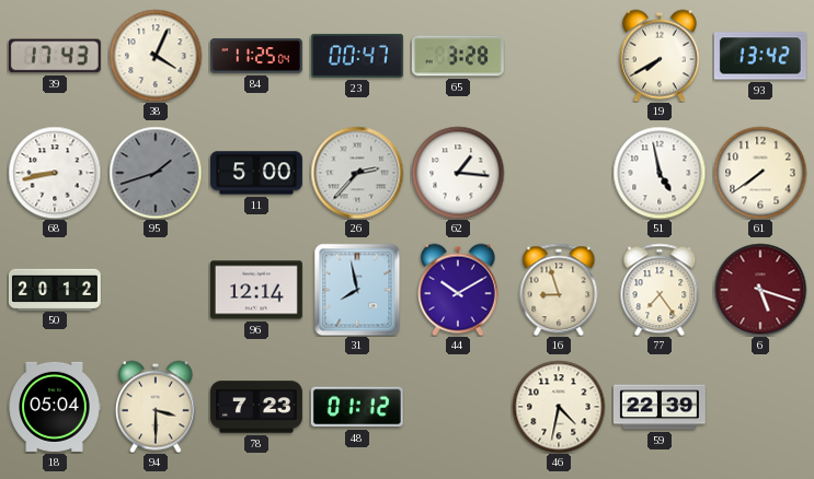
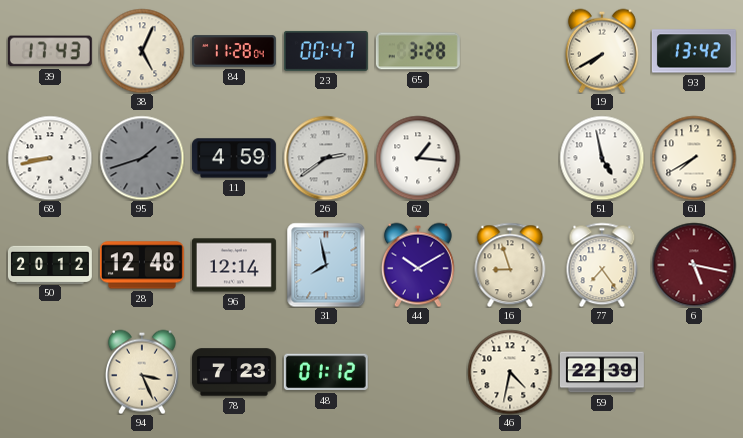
38: 4:04 -> 5:04
84: 11:25 -> 11:28
11: 5:00 -> 4:59
26: 2:37 -> 2:39
61: 7:39 -> 7:40
28: none -> 12:48
6: 5:18 -> 5:17
18: 05:04 -> none
94: 3:30 -> 3:26
